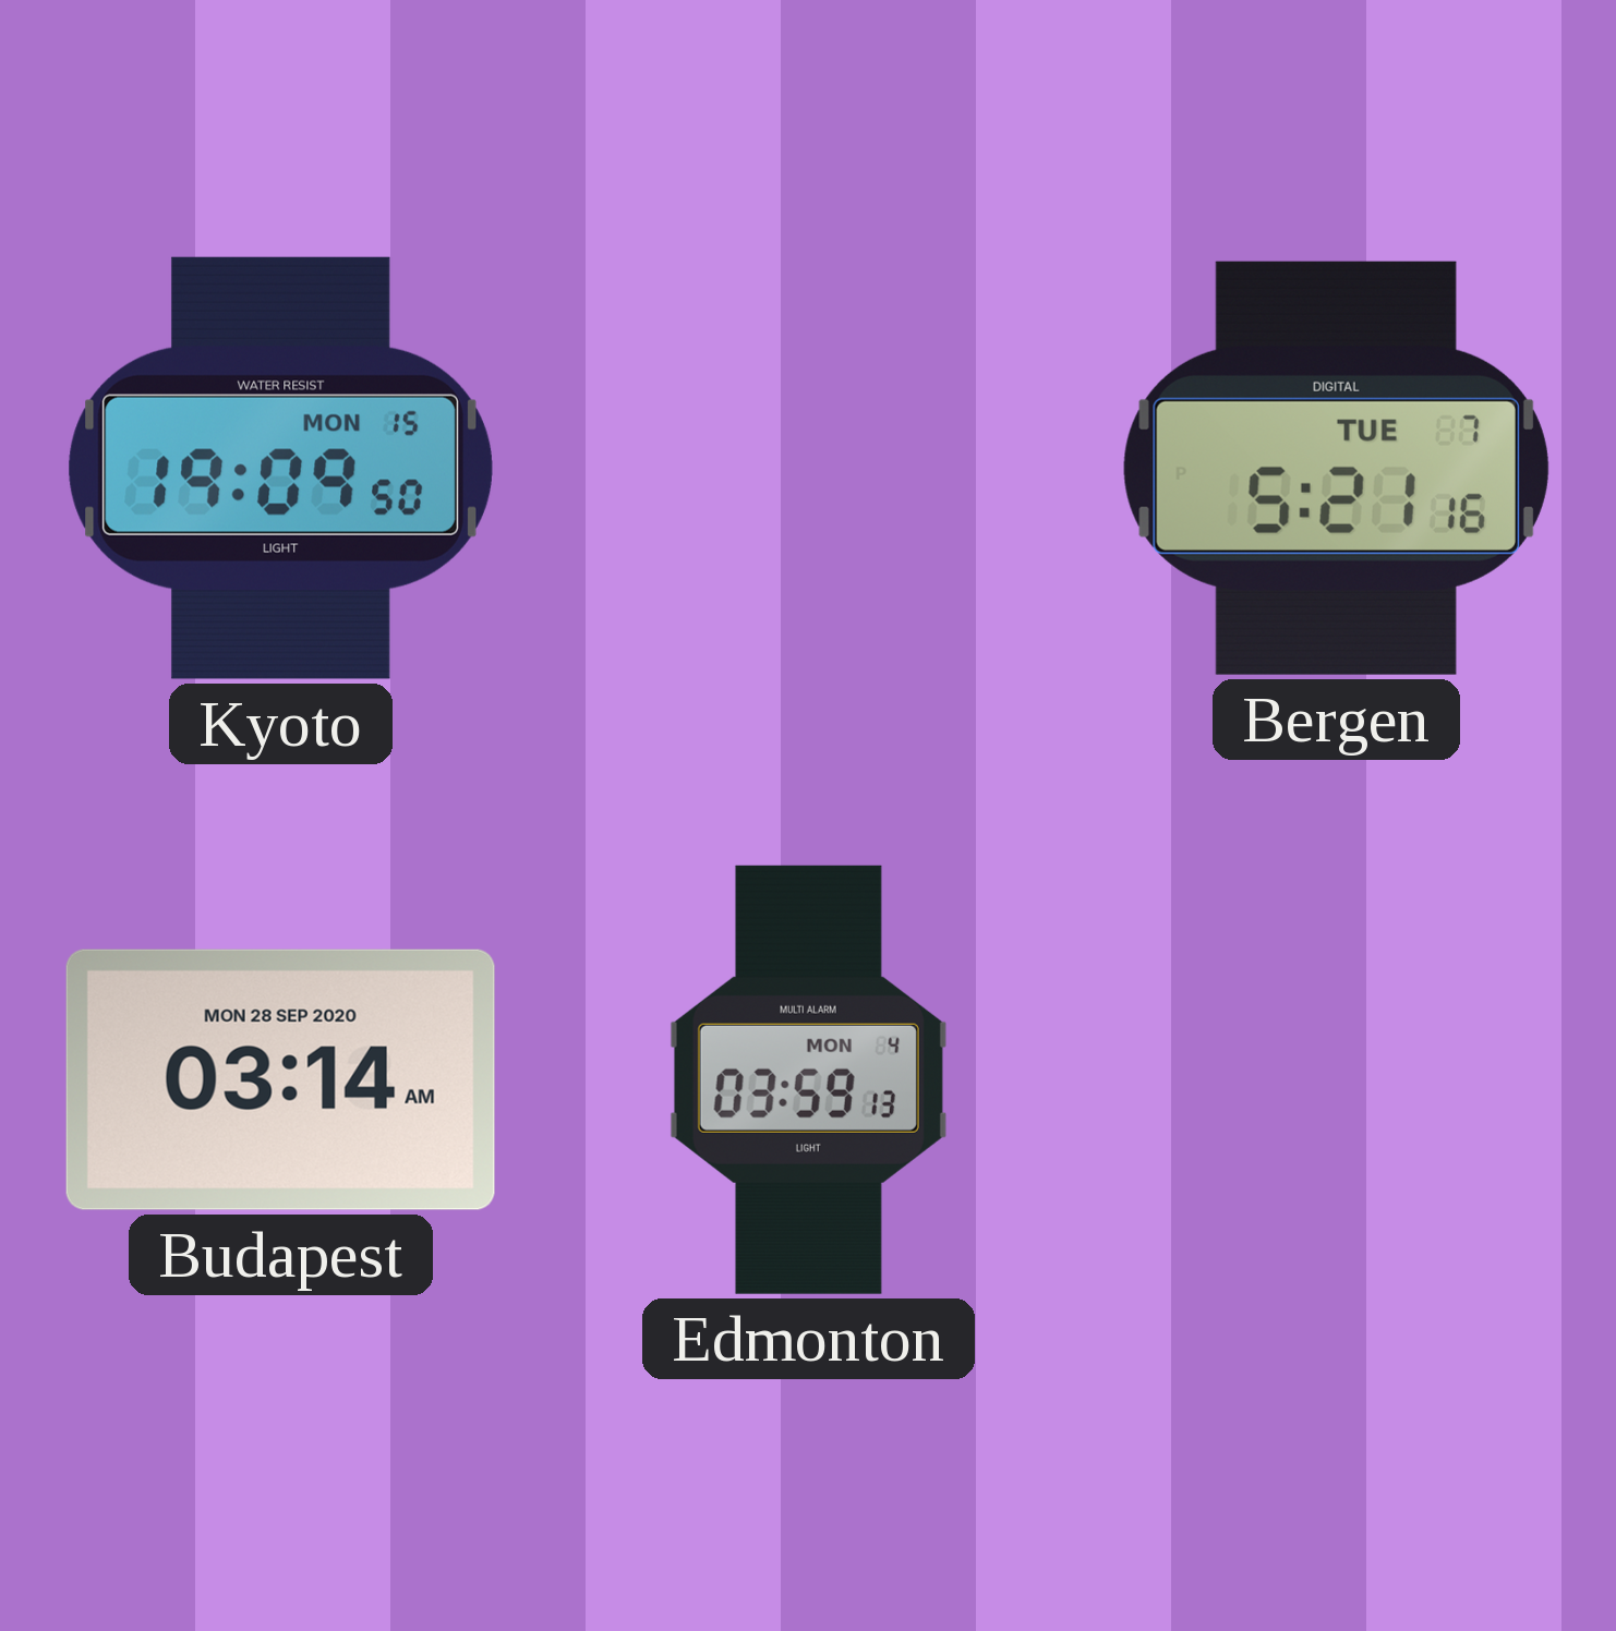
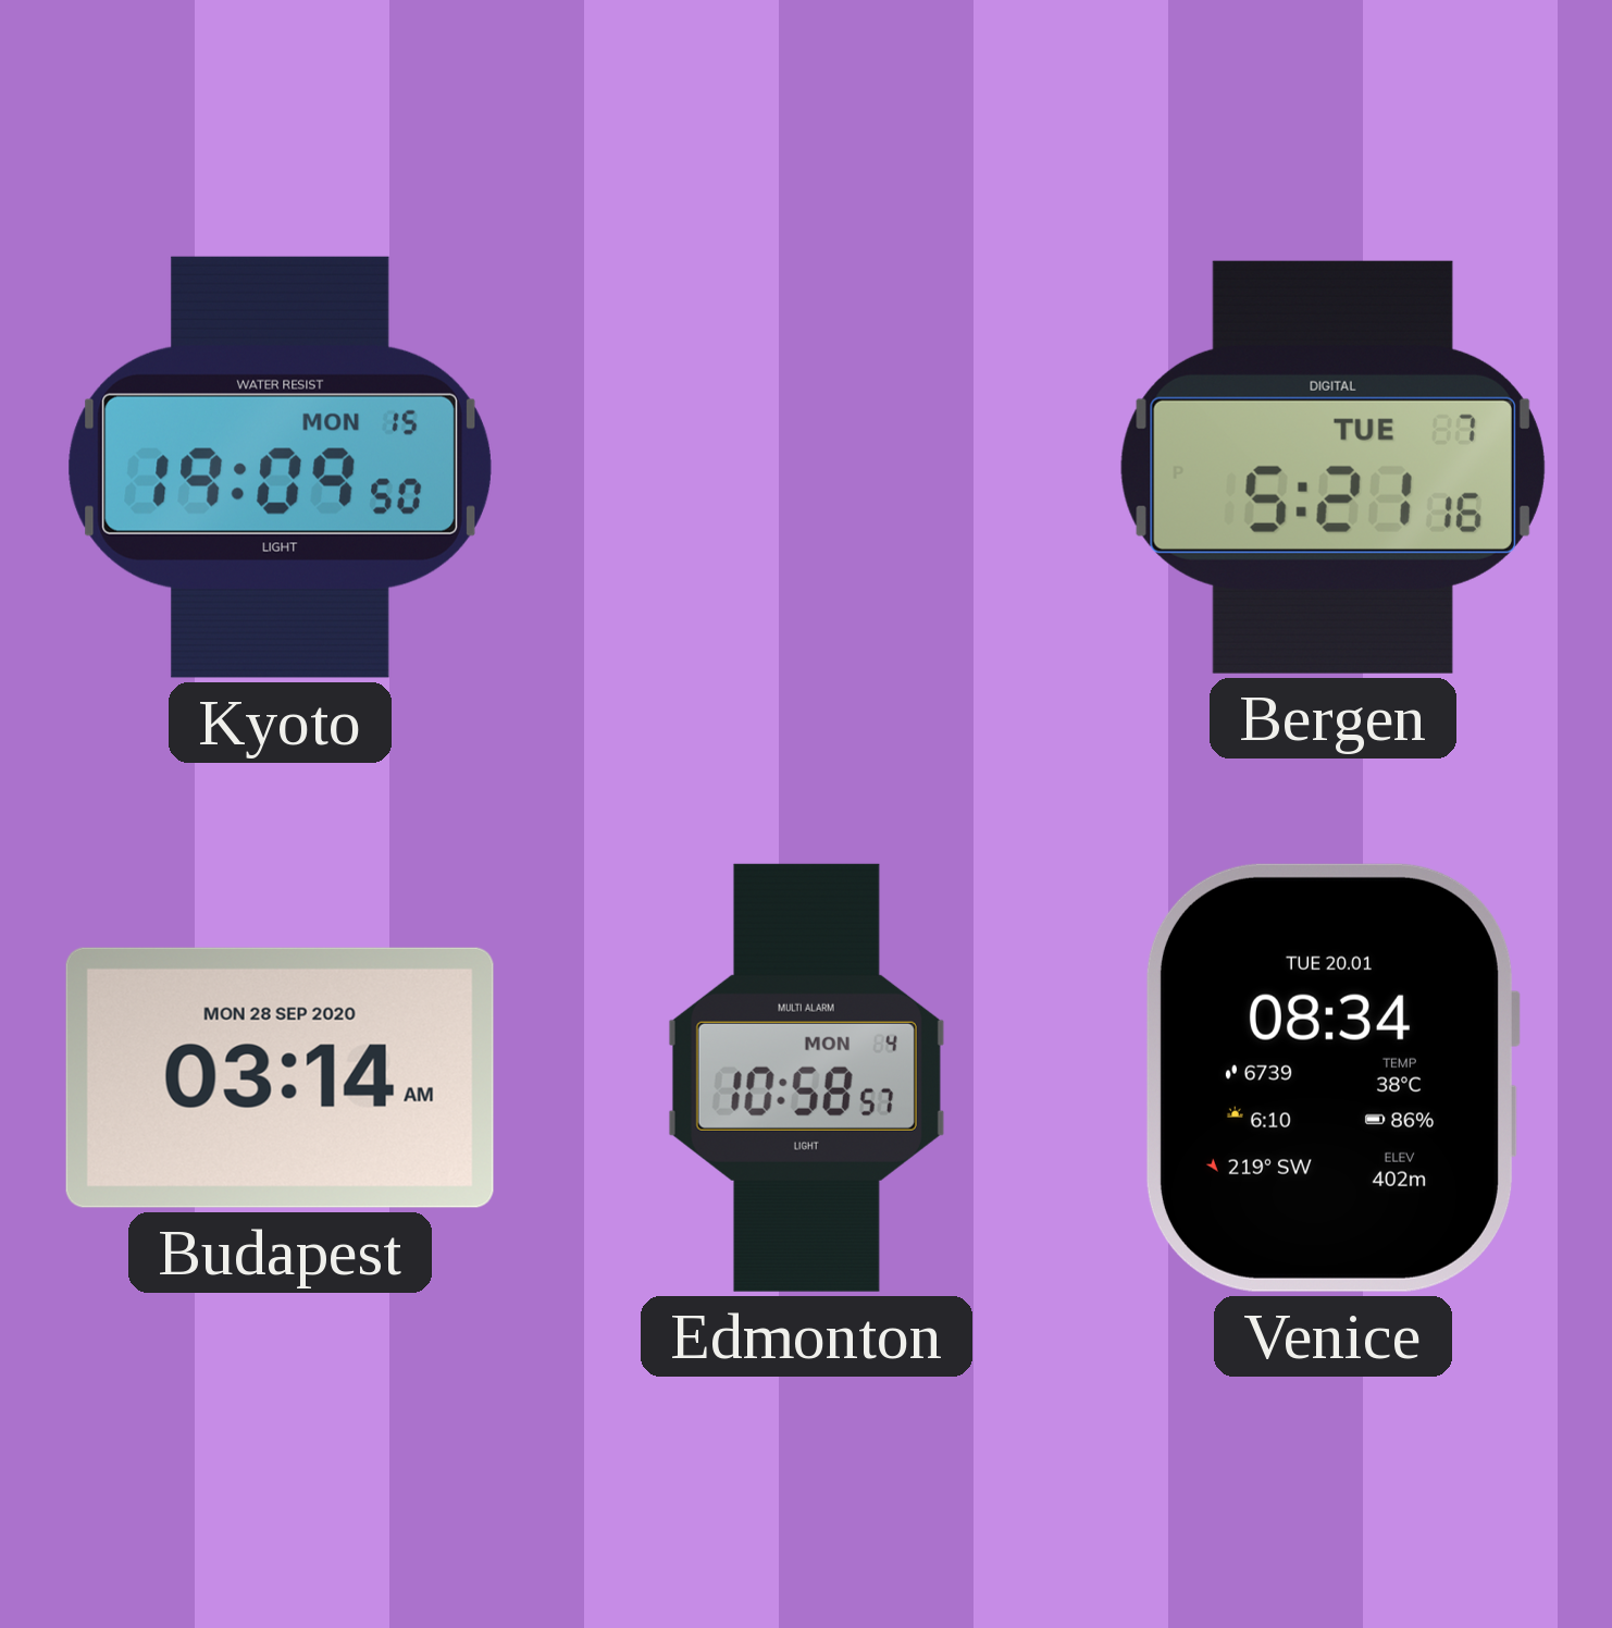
Edmonton: 03:59 -> 10:58
Venice: none -> 08:34
